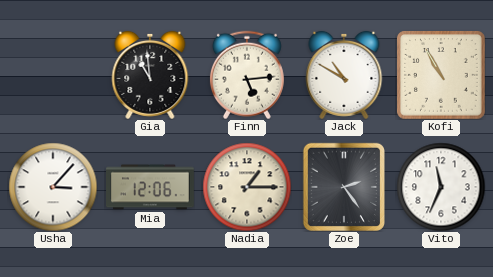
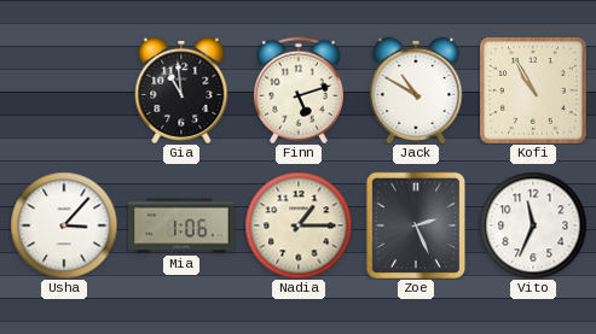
Finn: 5:14 -> 5:12
Mia: 12:06 -> 1:06
Zoe: 2:24 -> 2:26
